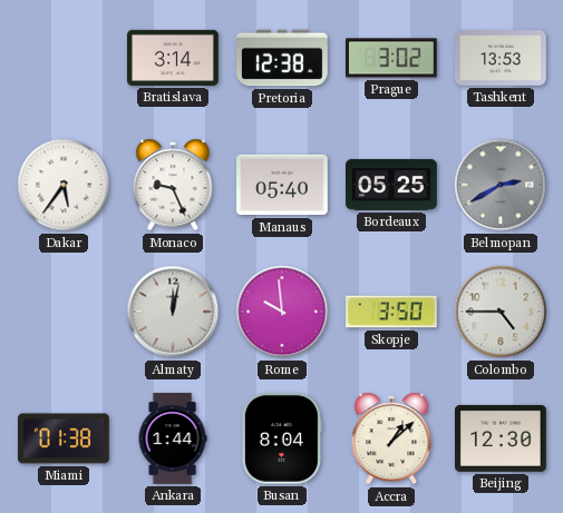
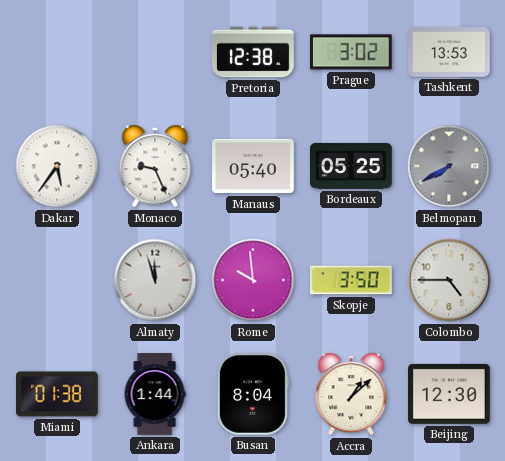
Bratislava: 3:14 -> none
Belmopan: 2:40 -> 7:40
Almaty: 12:02 -> 11:57
